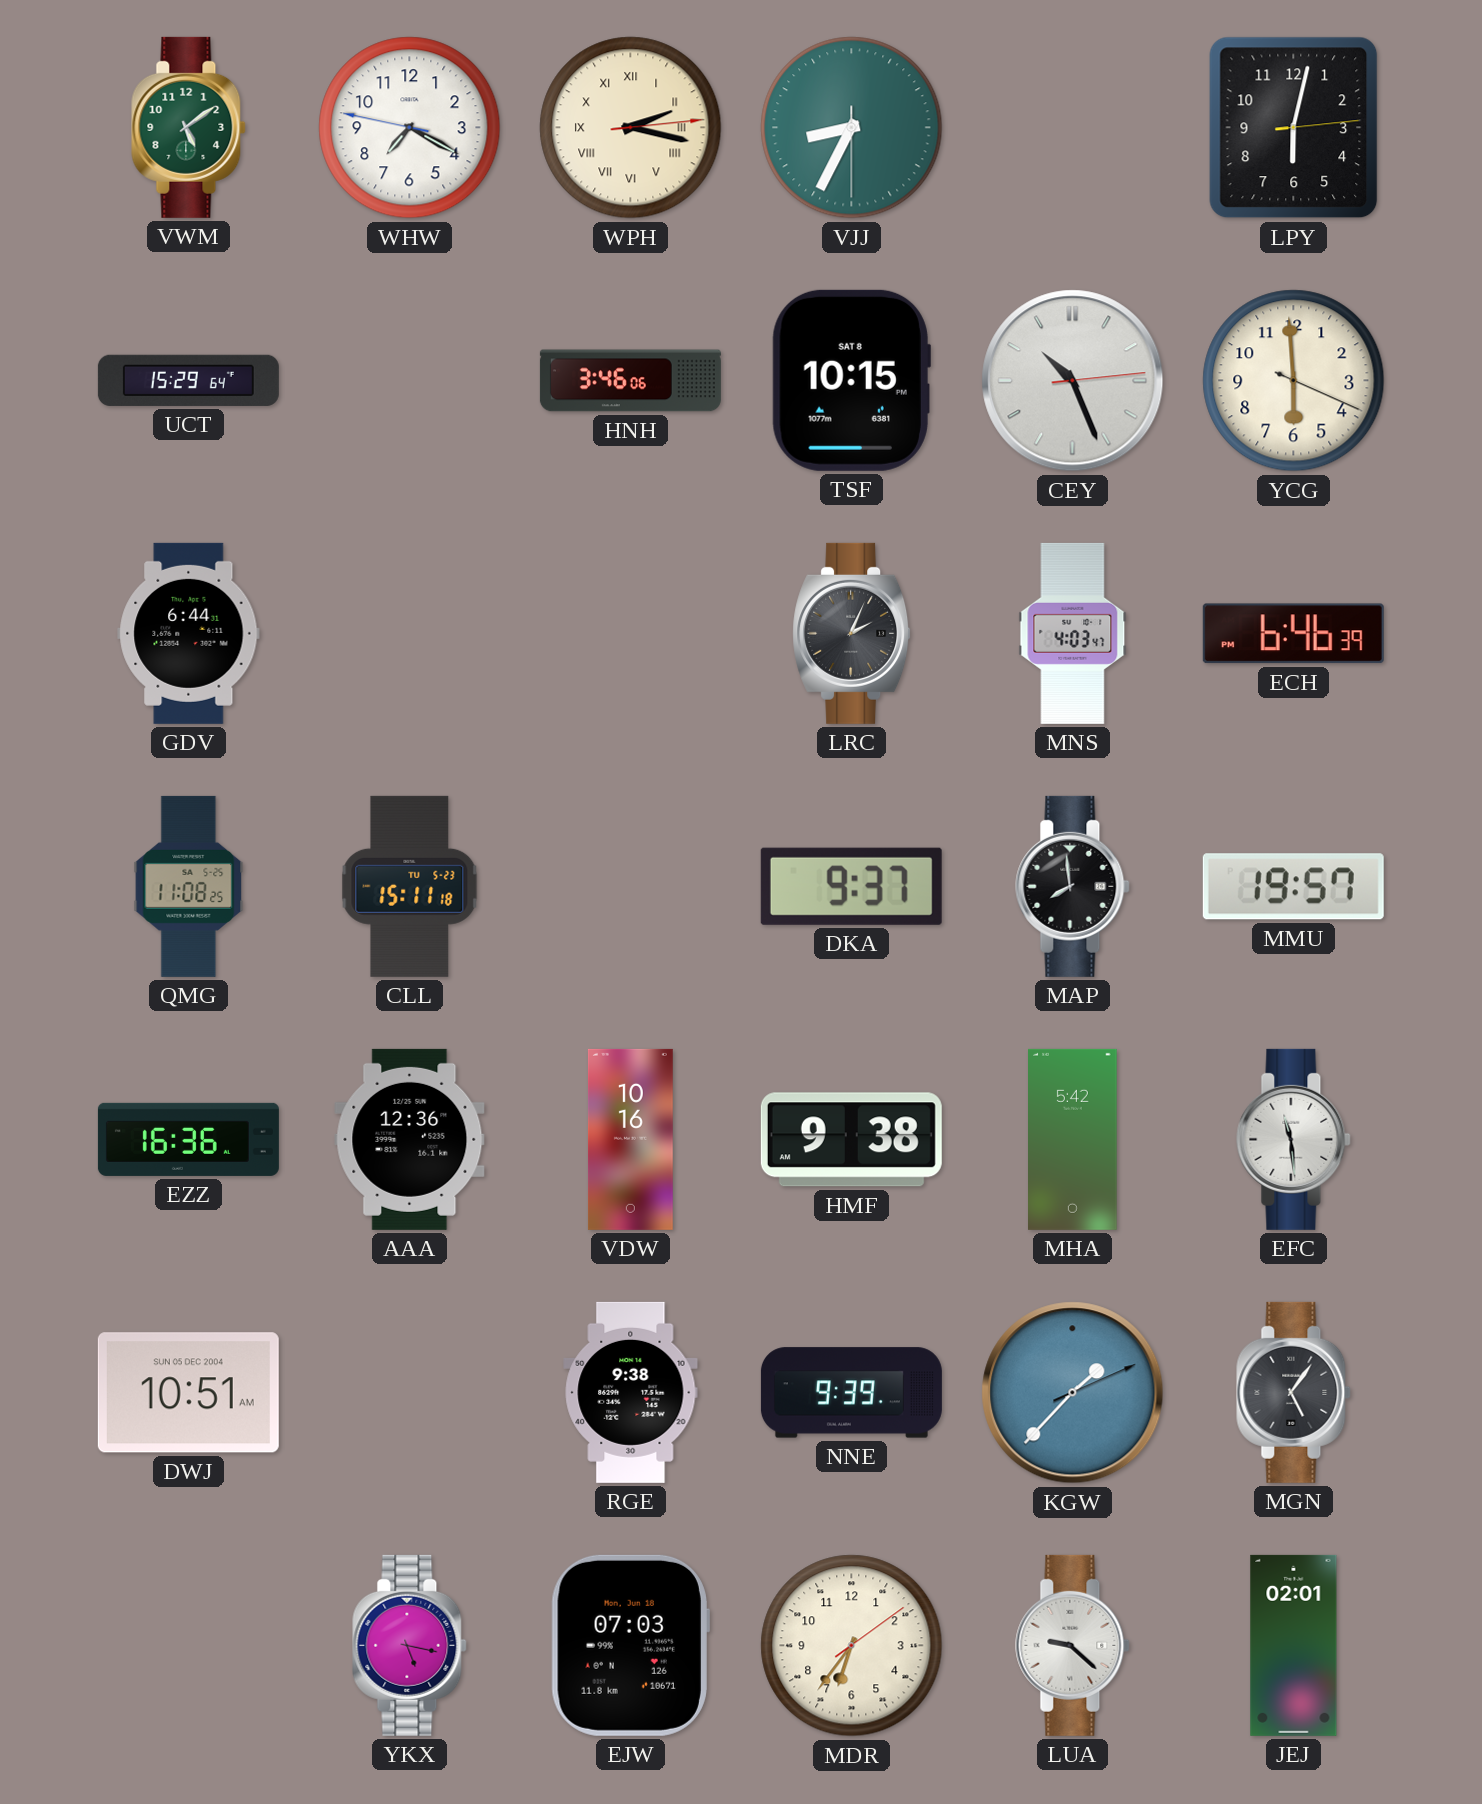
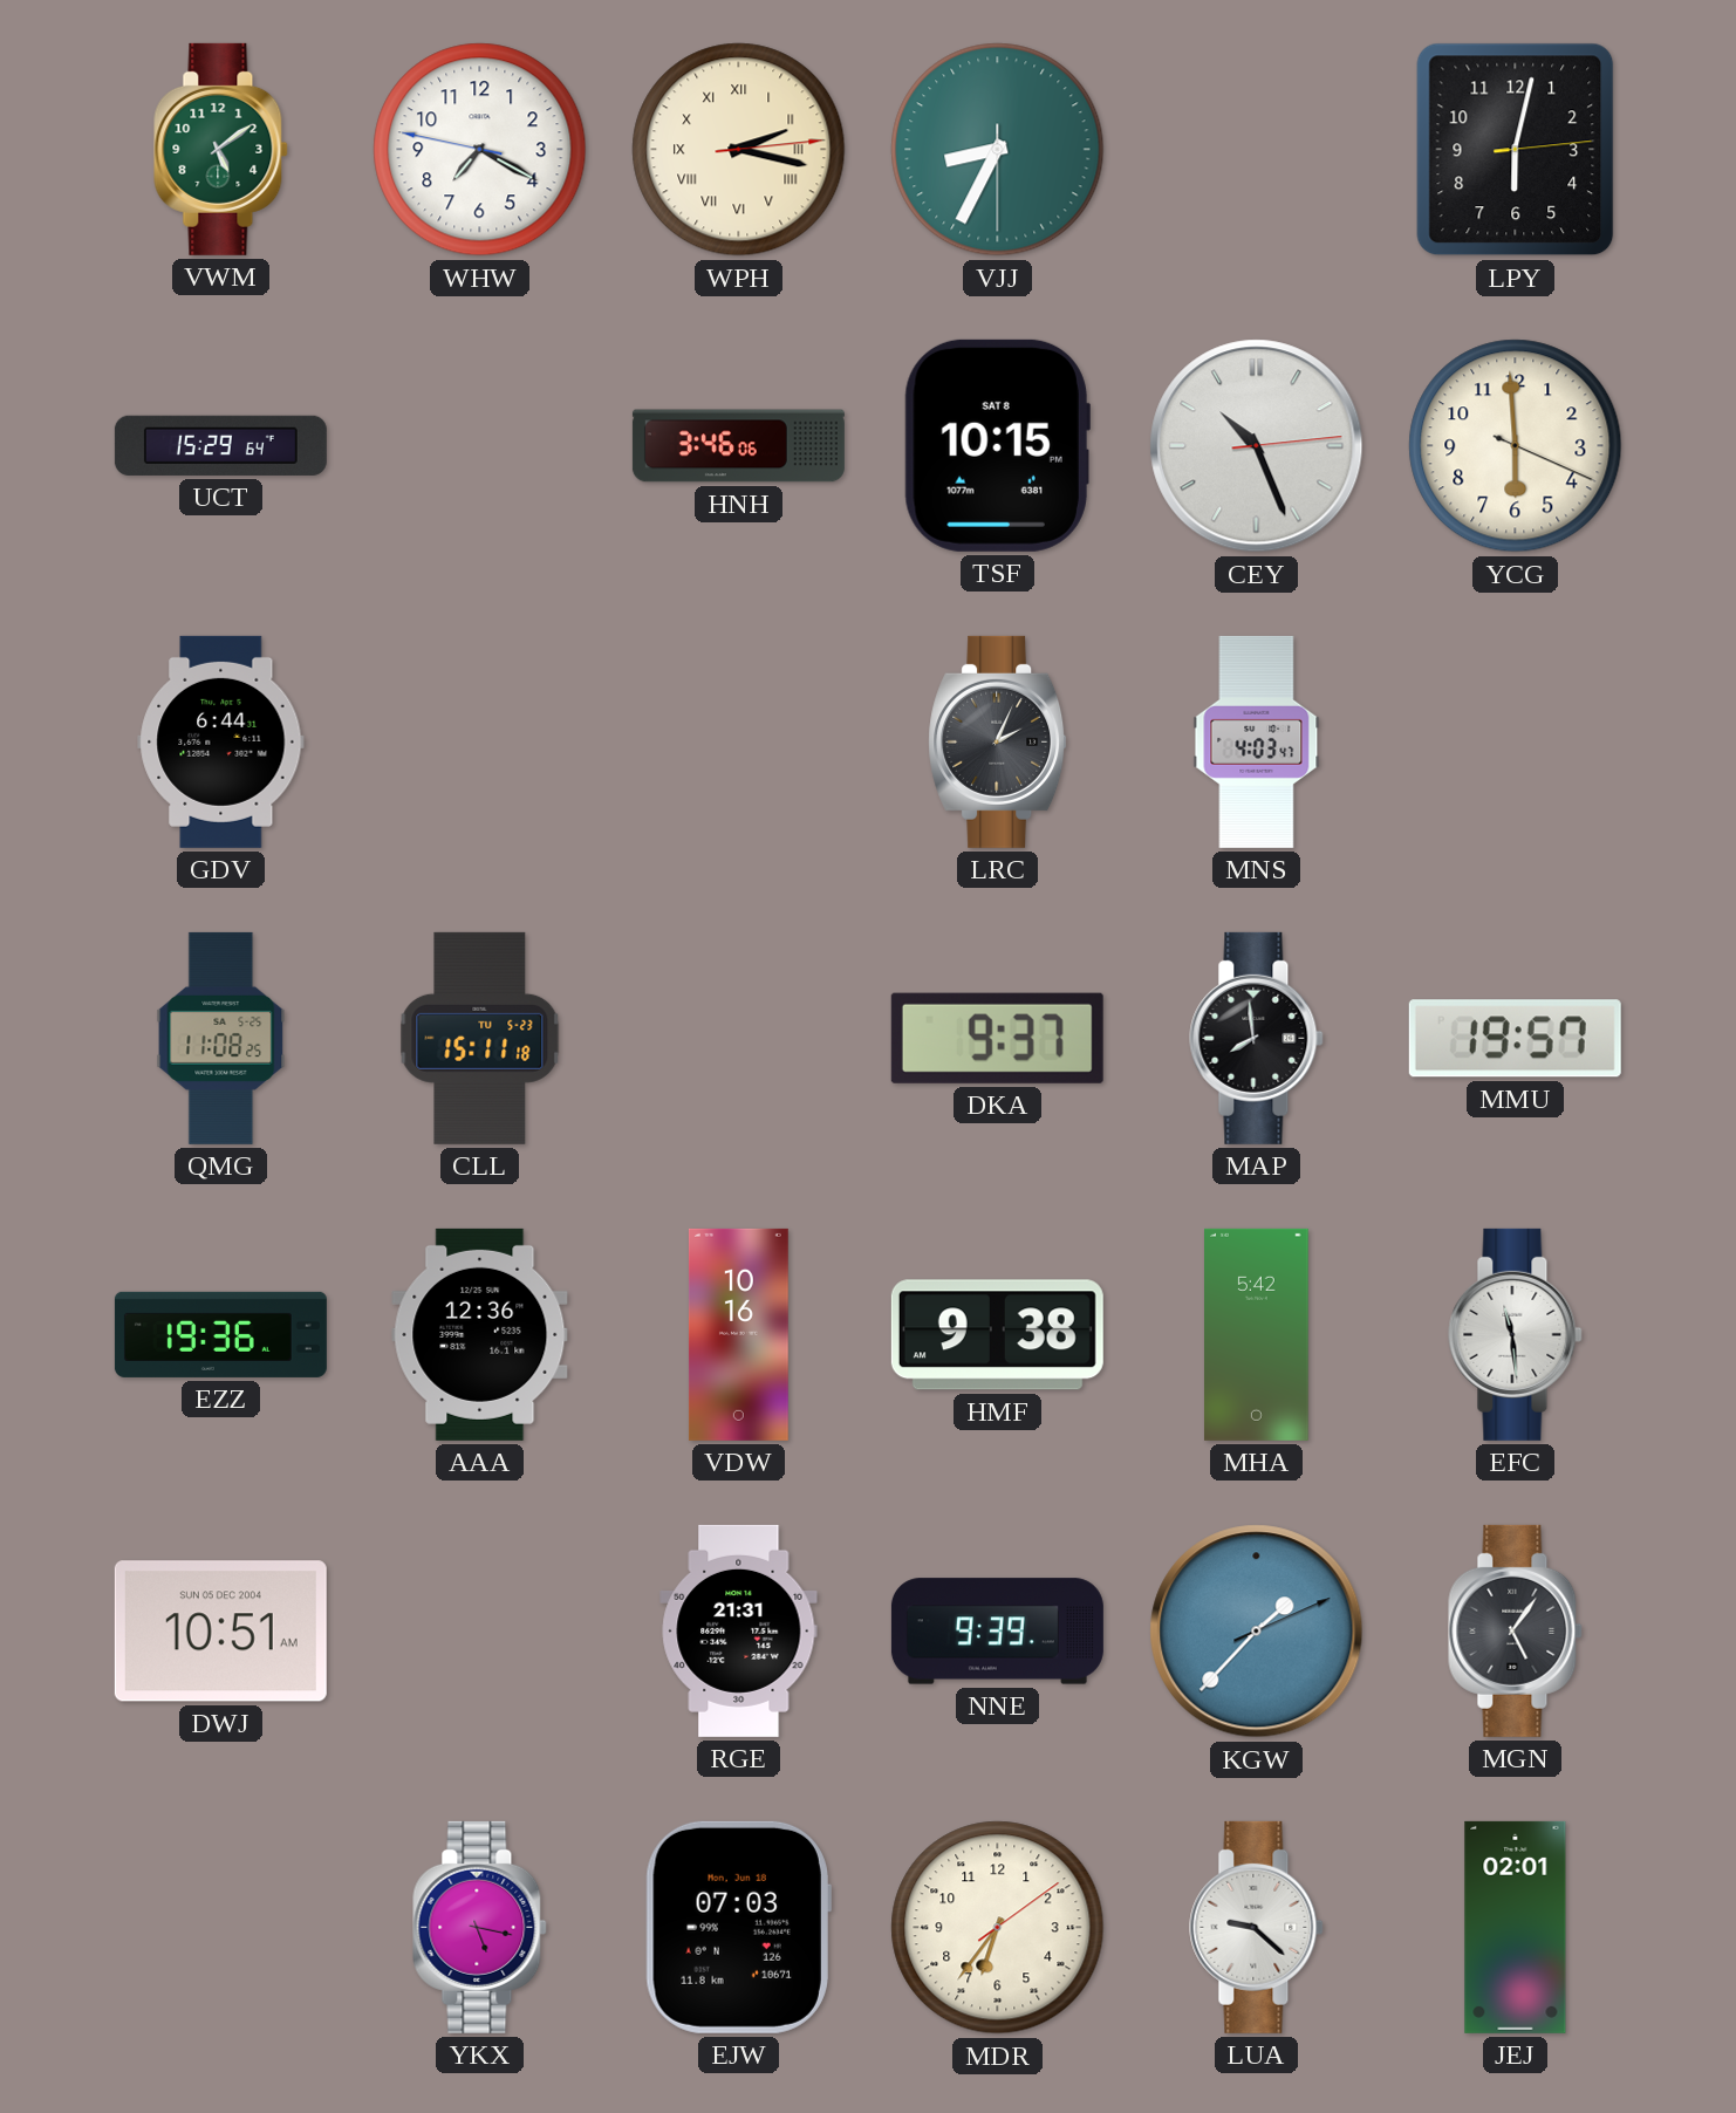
ECH: 6:46 -> none
EZZ: 16:36 -> 19:36
RGE: 9:38 -> 21:31
